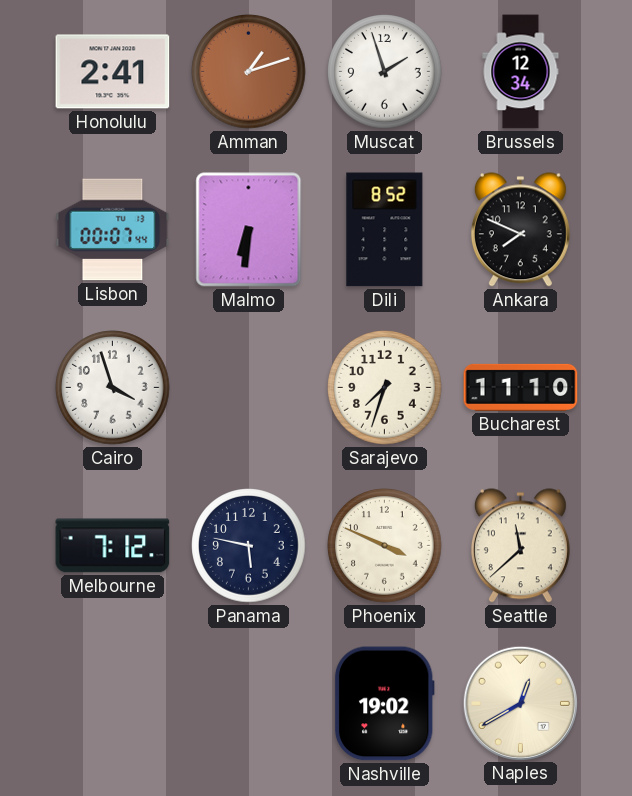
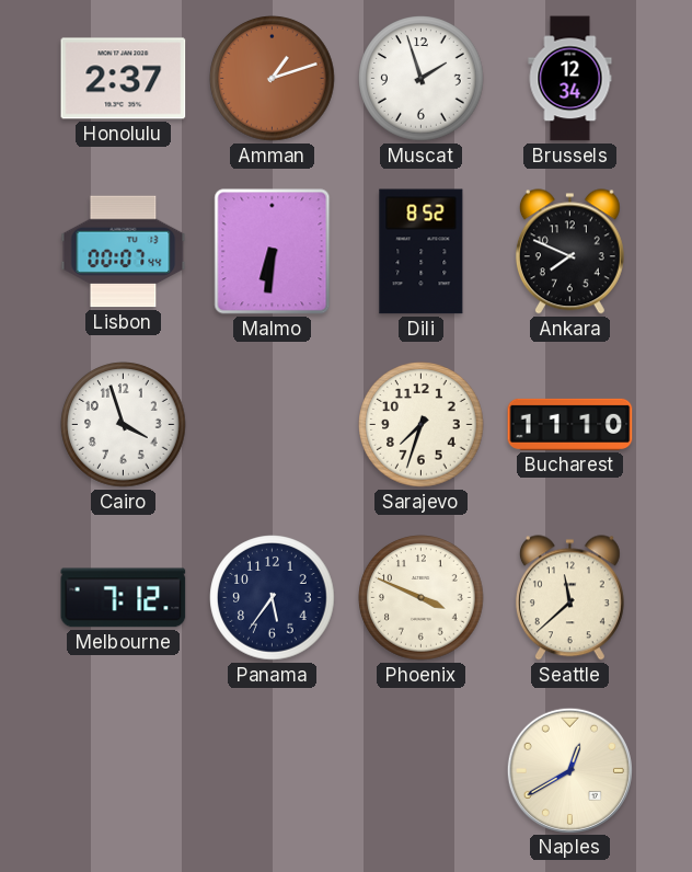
Honolulu: 2:41 -> 2:37
Panama: 5:47 -> 5:36
Nashville: 19:02 -> none
